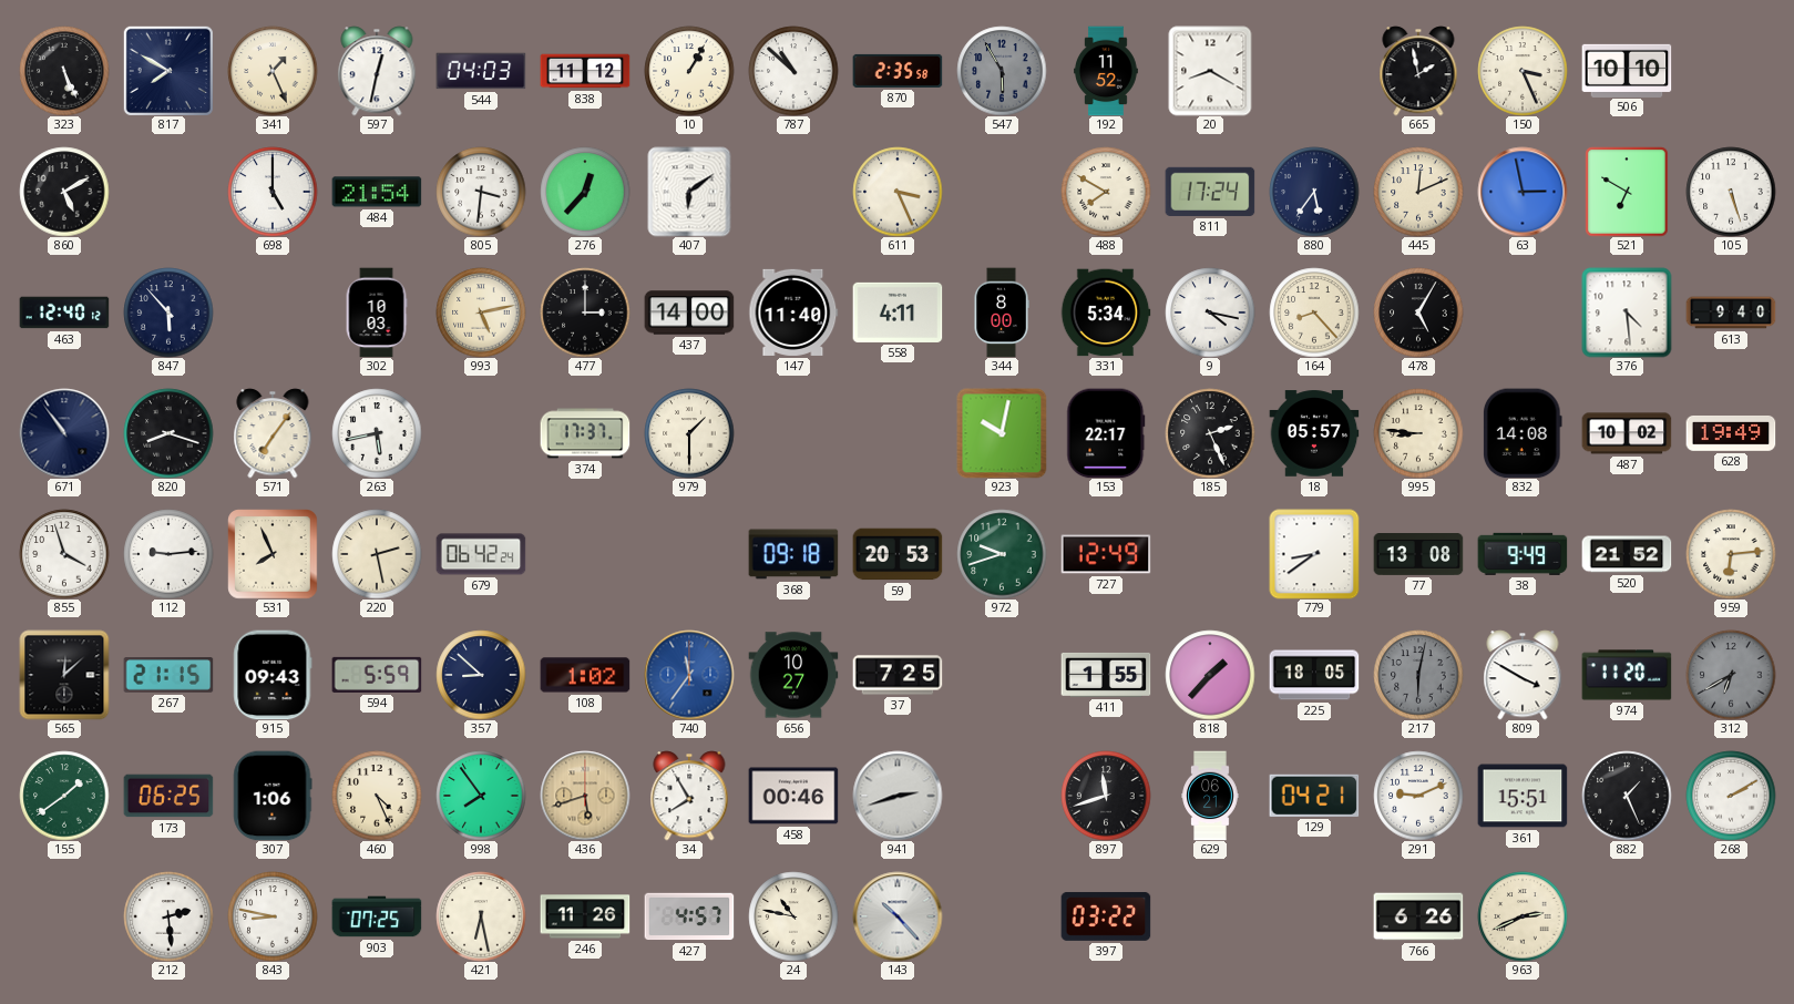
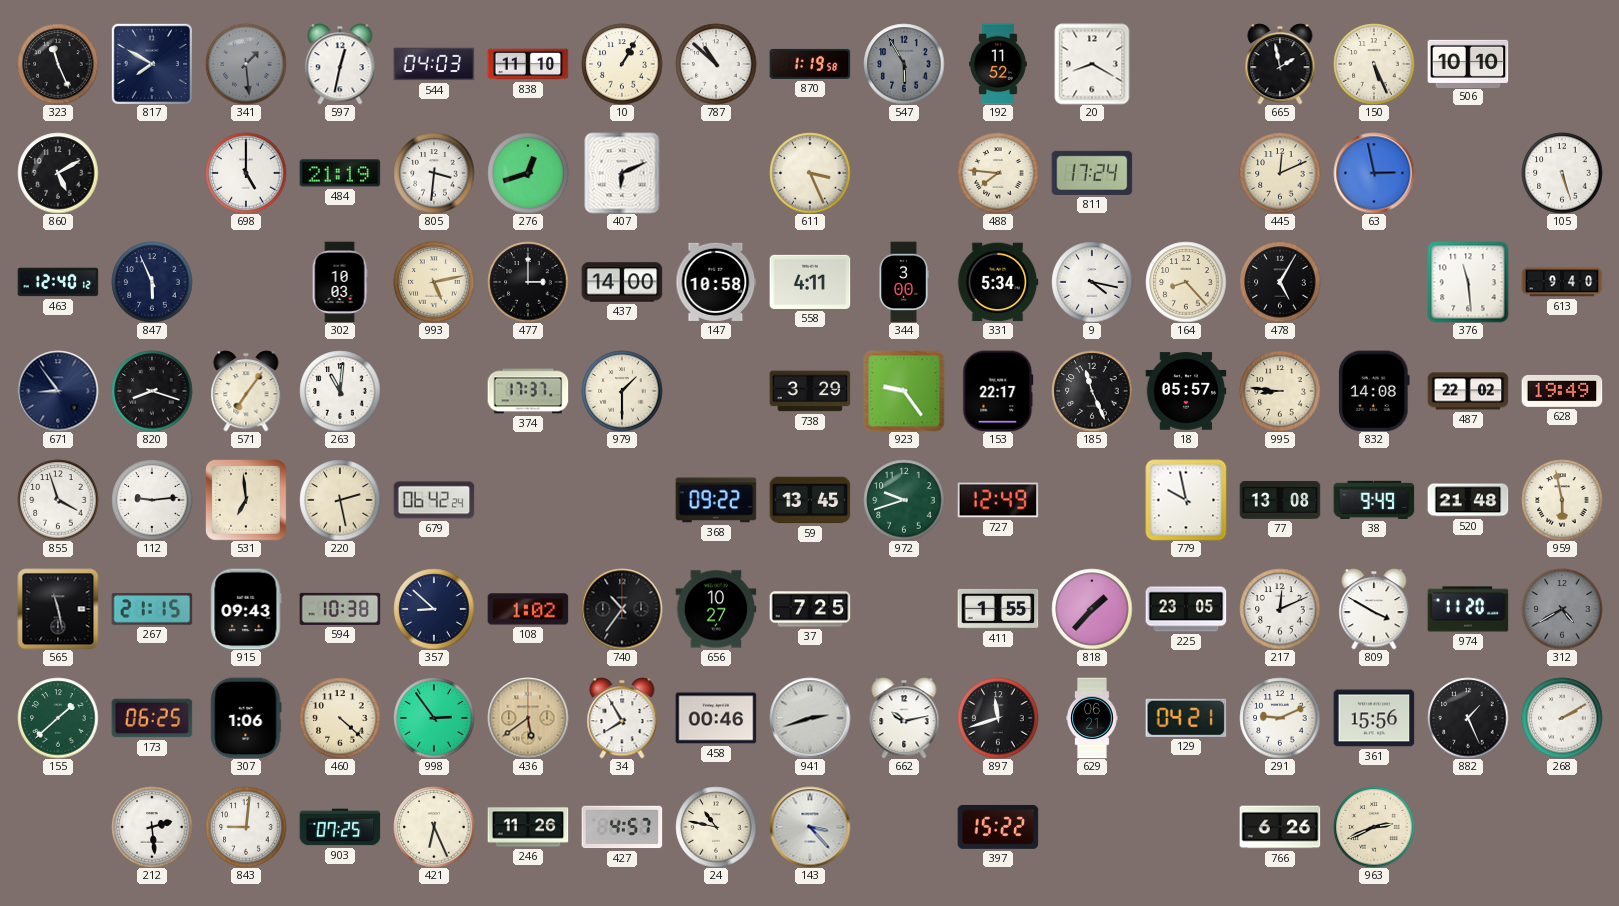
323: 5:26 -> 11:26
341: 1:26 -> 1:29
341 dial: cream -> grey
838: 11:12 -> 11:10
870: 2:35 -> 1:19
150: 3:26 -> 5:26
484: 21:54 -> 21:19
276: 12:37 -> 12:42
407: 6:09 -> 6:11
488: 7:50 -> 7:46
880: 5:36 -> none
521: 6:50 -> none
847: 5:53 -> 5:56
147: 11:40 -> 10:58
344: 8:00 -> 3:00
376: 4:29 -> 11:29
671: 10:54 -> 8:54
263: 5:43 -> 11:01
738: none -> 3:29
923: 10:02 -> 9:24
185: 2:26 -> 11:26
487: 10:02 -> 22:02
531: 7:56 -> 6:59
368: 09:18 -> 09:22
59: 20:53 -> 13:45
779: 8:39 -> 9:58
520: 21:52 -> 21:48
959: 6:14 -> 5:58
565: 12:08 -> 11:28
594: 5:59 -> 10:38
740: 11:36 -> 10:36
740 dial: blue -> black
225: 18:05 -> 23:05
217: 6:02 -> 12:11
217 dial: grey -> white
312: 6:40 -> 4:40
155: 1:39 -> 1:38
460: 4:26 -> 4:22
998: 7:54 -> 2:54
436: 5:42 -> 5:39
662: none -> 10:13
361: 15:51 -> 15:56
843: 8:47 -> 9:01
421: 6:28 -> 6:26
143: 10:23 -> 3:23
397: 03:22 -> 15:22
